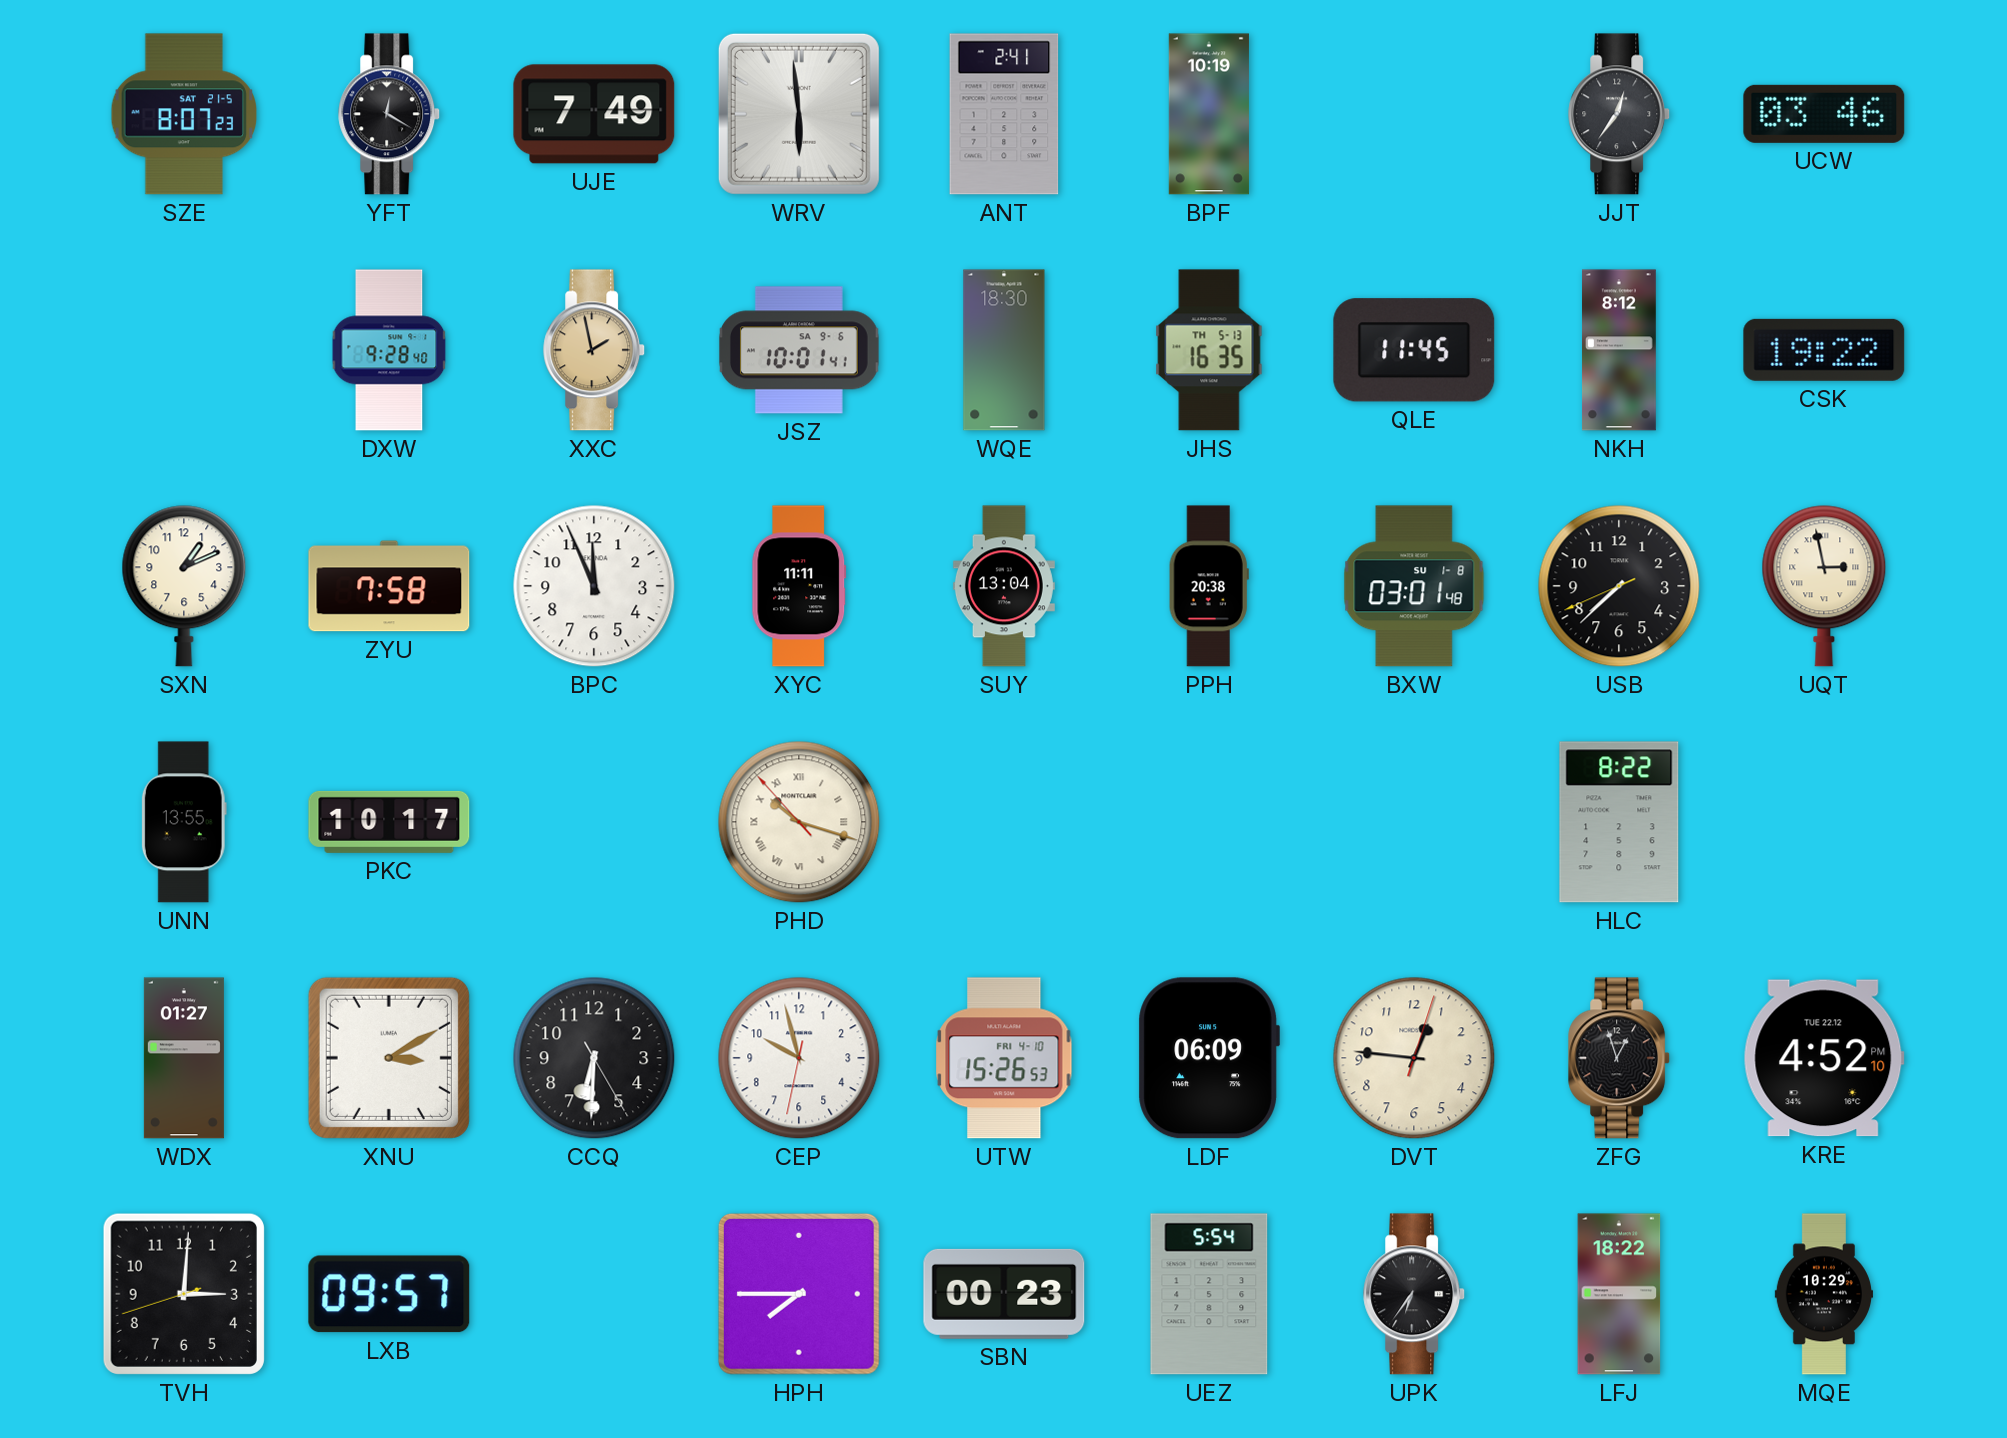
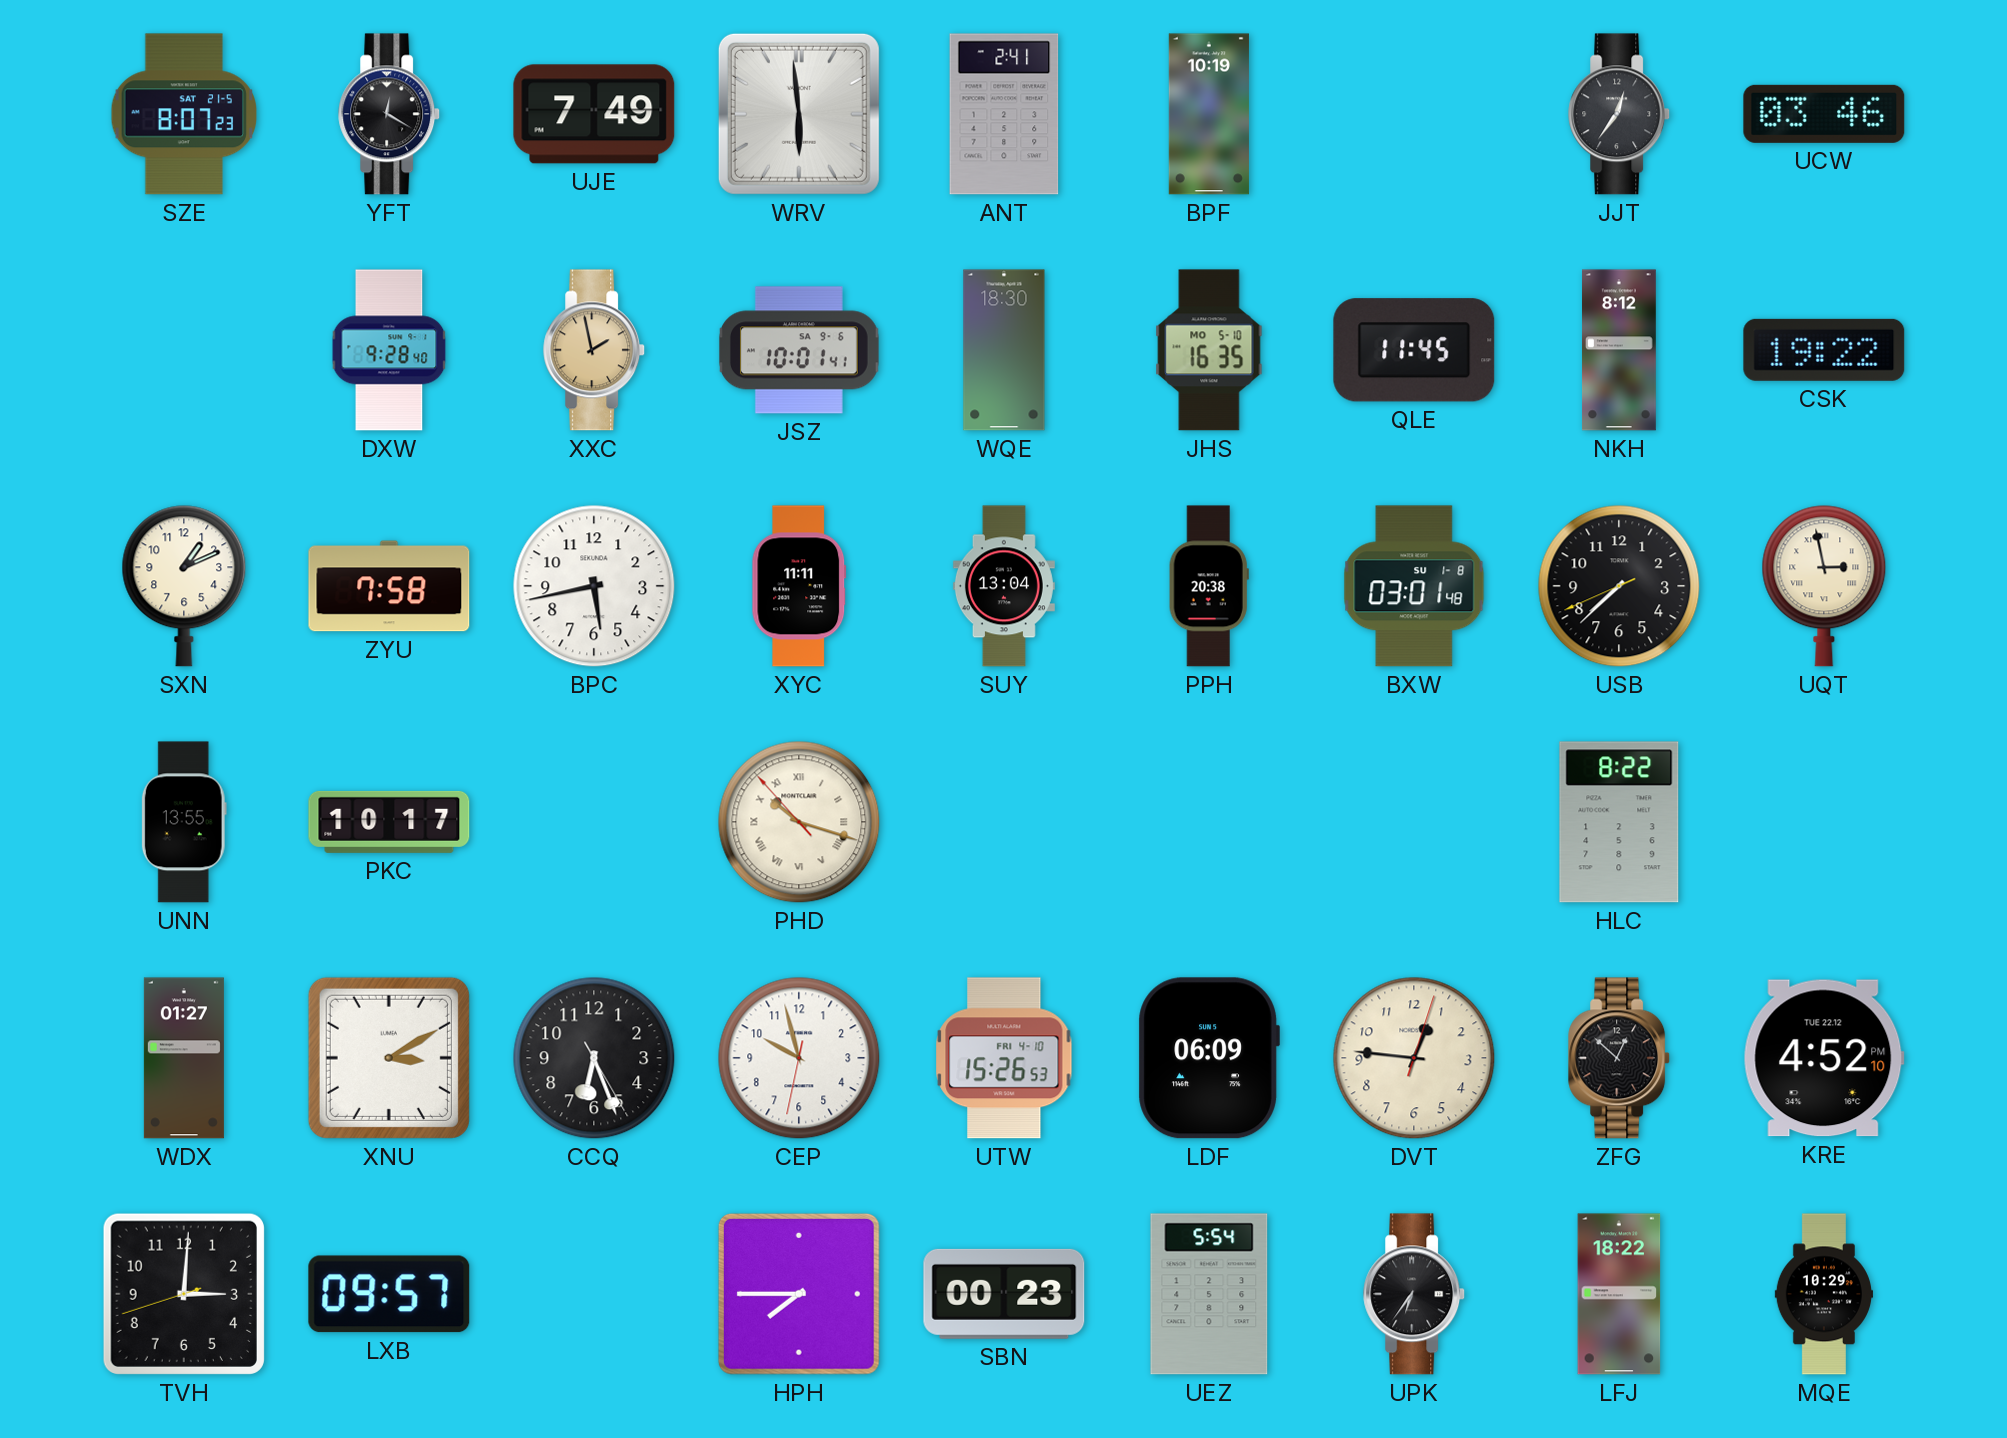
JHS date: TH 5-13 -> MO 5-10
BPC: 11:56 -> 5:43
CCQ: 6:30 -> 6:26
ZFG: 12:57 -> 12:52
